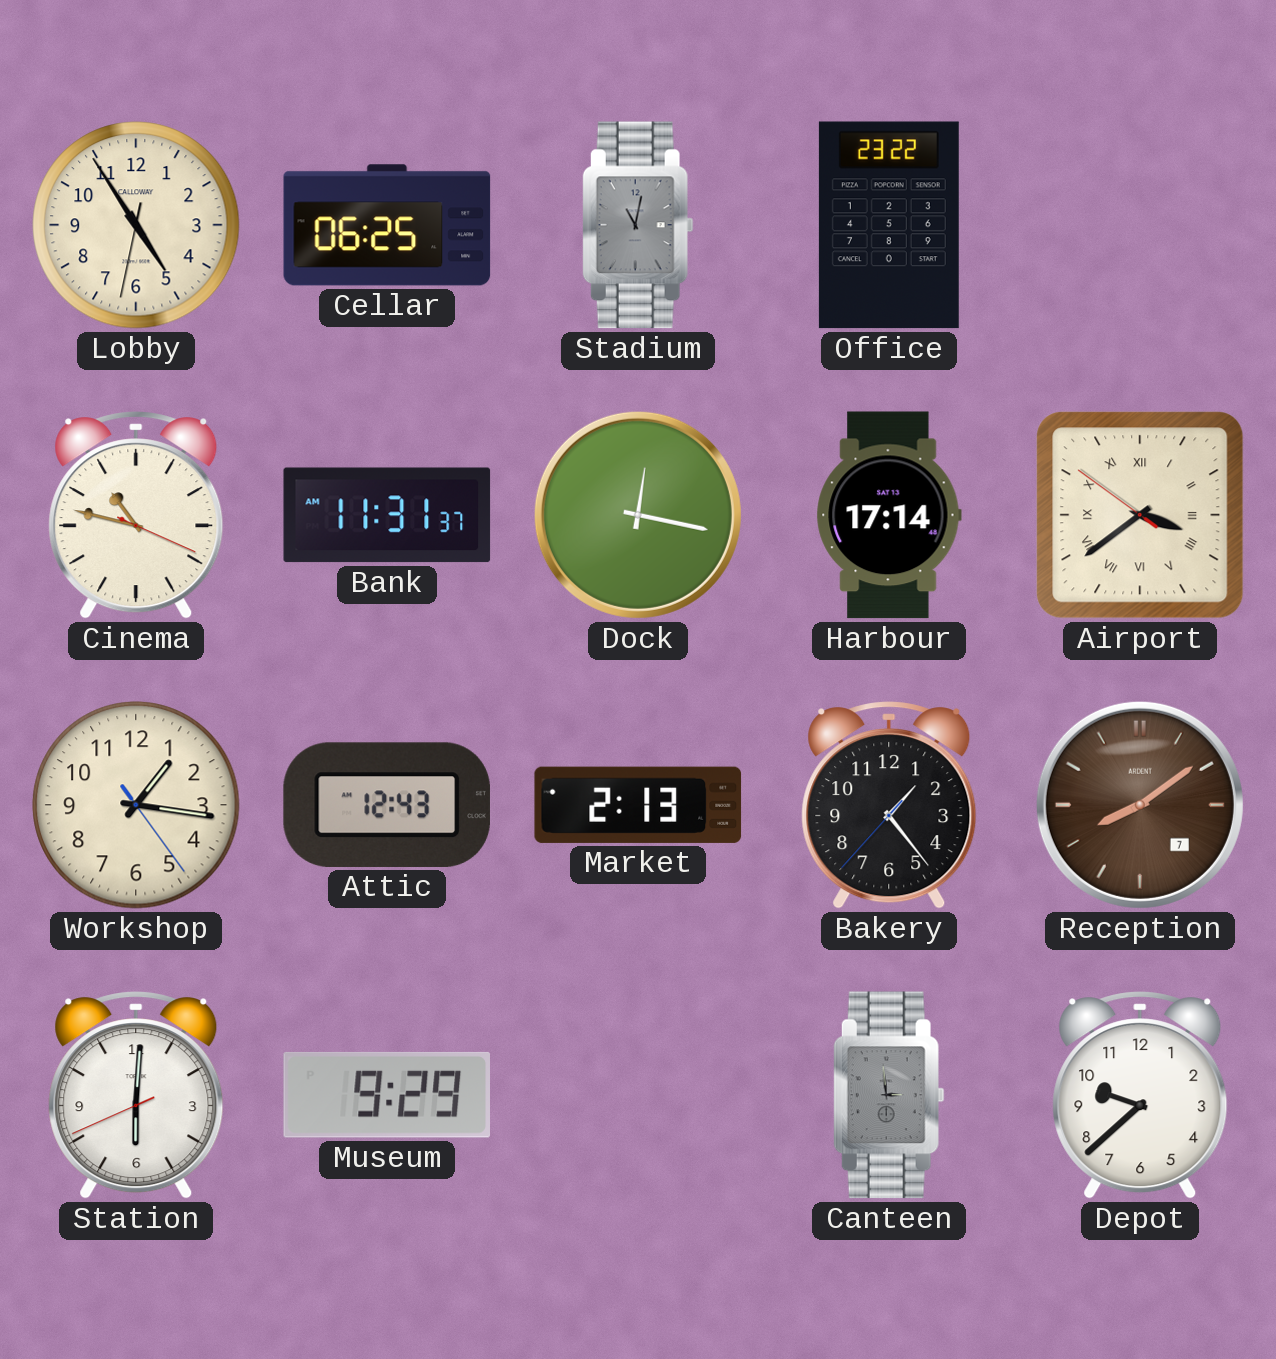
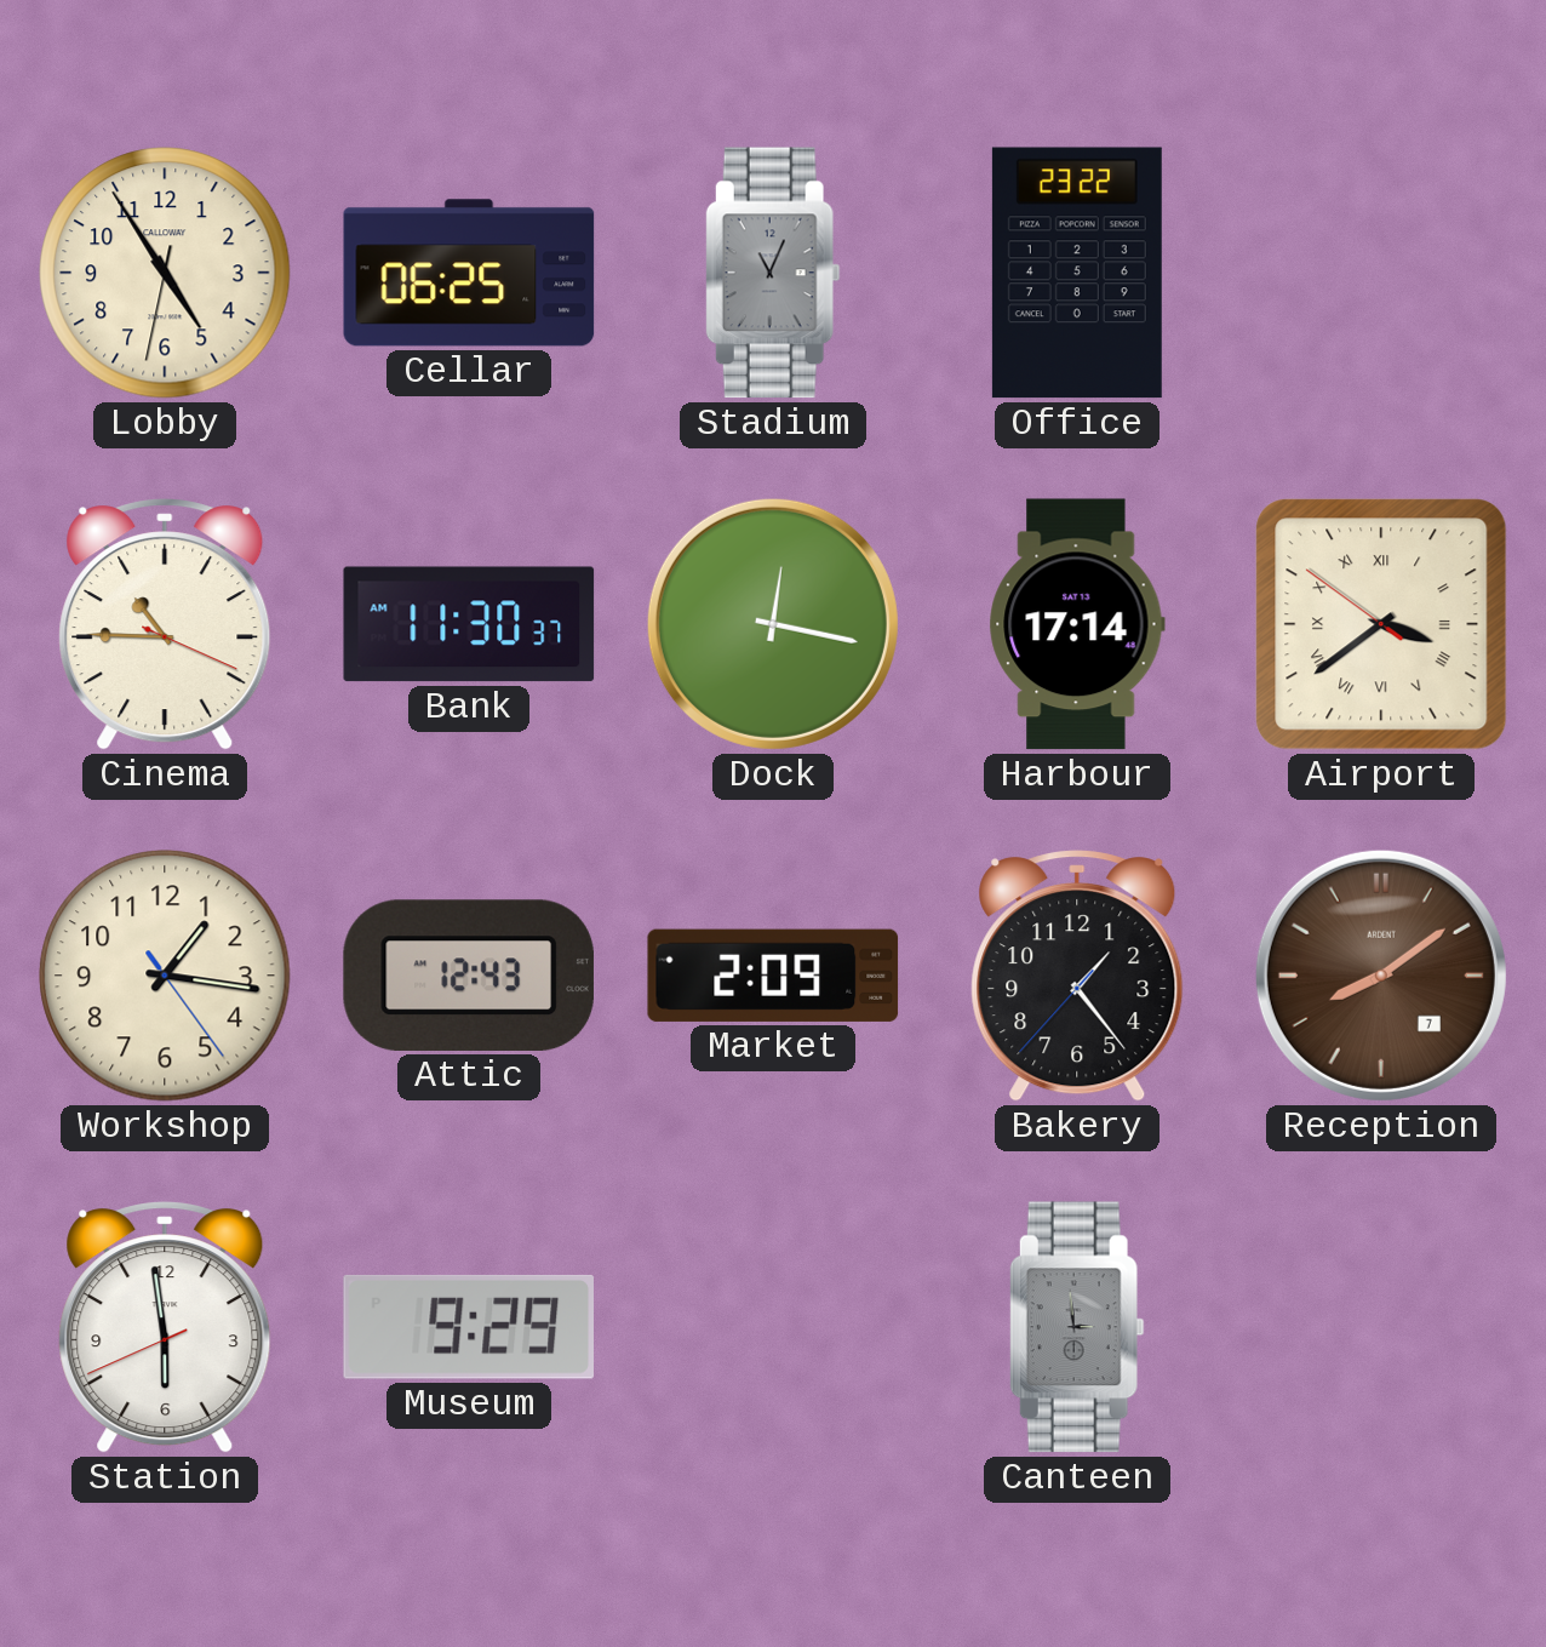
Stadium: 11:02 -> 11:04
Cinema: 10:47 -> 10:45
Bank: 11:31 -> 11:30
Market: 2:13 -> 2:09
Station: 6:00 -> 5:58
Depot: 9:38 -> none
